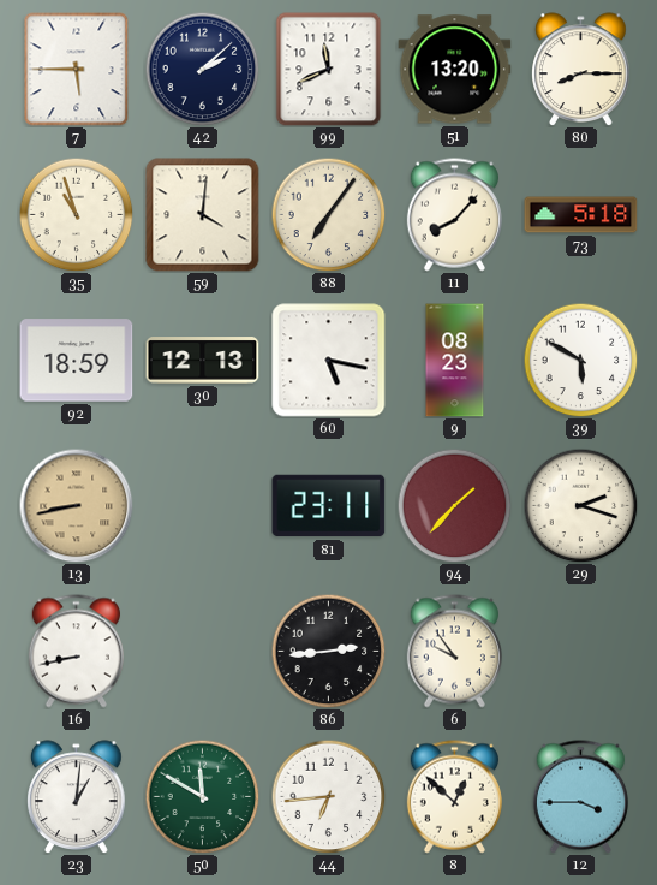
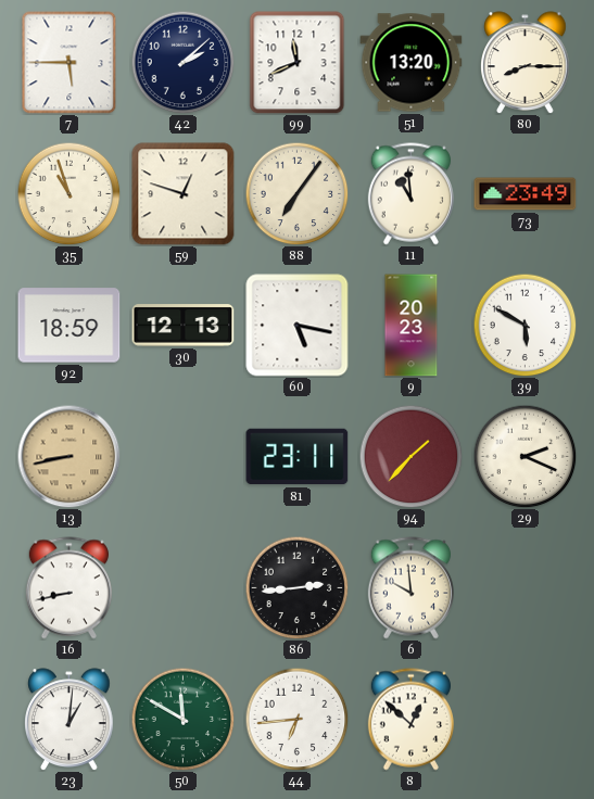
59: 4:01 -> 12:48
11: 8:07 -> 10:59
73: 5:18 -> 23:49
9: 08:23 -> 20:23
29: 2:18 -> 2:19
6: 9:54 -> 9:59
12: 3:45 -> none
